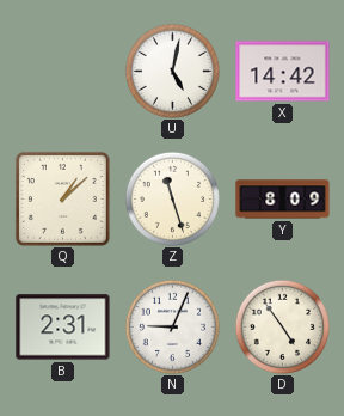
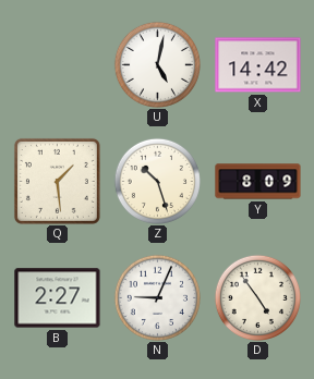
Q: 1:08 -> 1:29
Z: 11:27 -> 10:27
B: 2:31 -> 2:27
